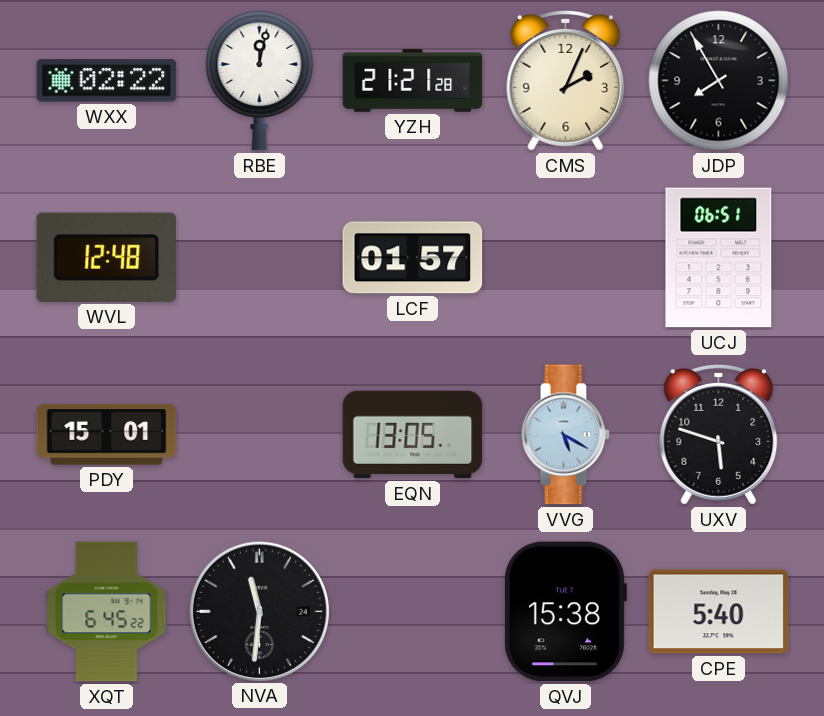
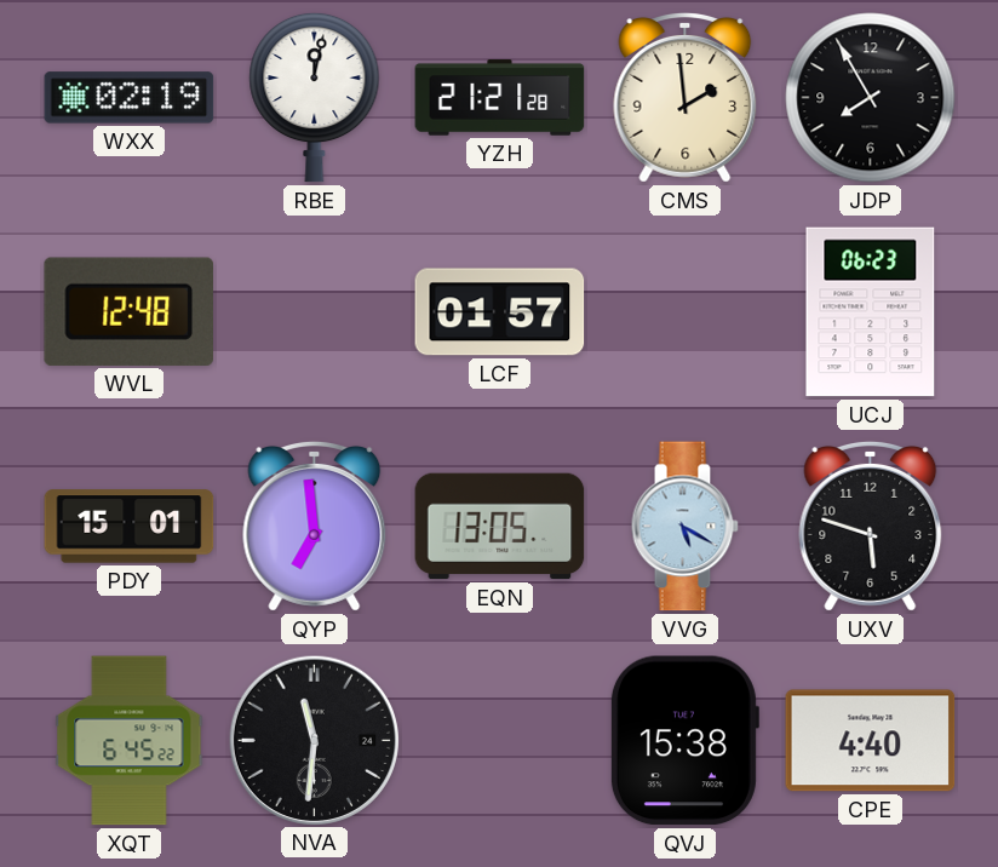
WXX: 02:22 -> 02:19
CMS: 2:04 -> 1:59
UCJ: 06:51 -> 06:23
QYP: none -> 6:59
CPE: 5:40 -> 4:40
